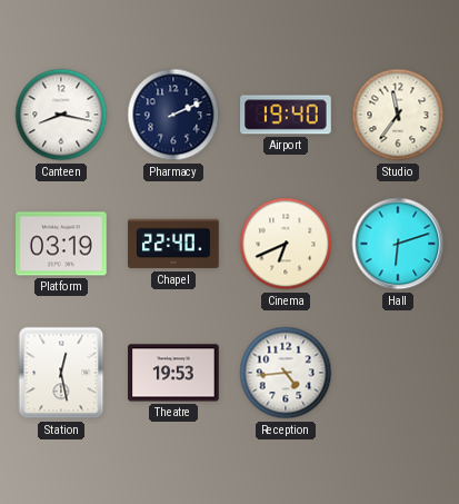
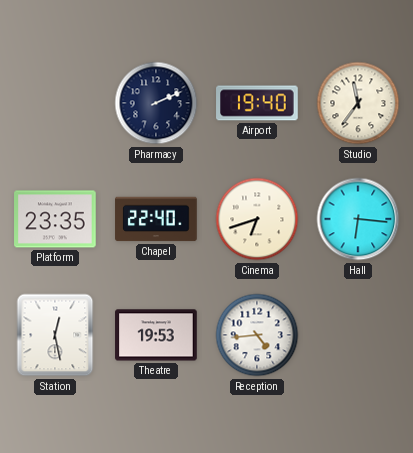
Canteen: 8:17 -> none
Platform: 03:19 -> 23:35
Cinema: 6:41 -> 6:42
Hall: 6:12 -> 6:16
